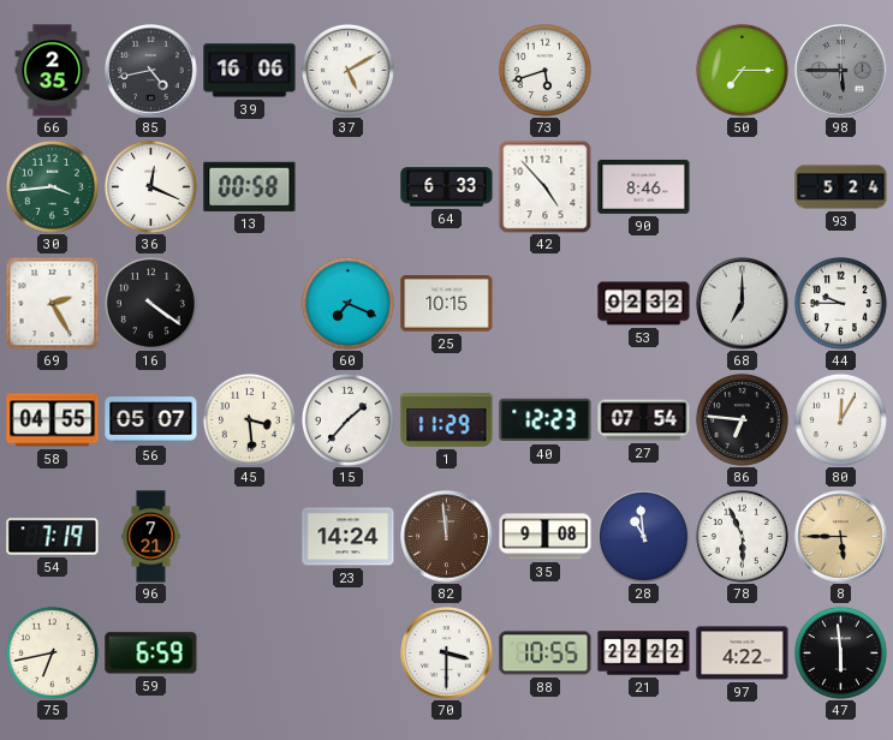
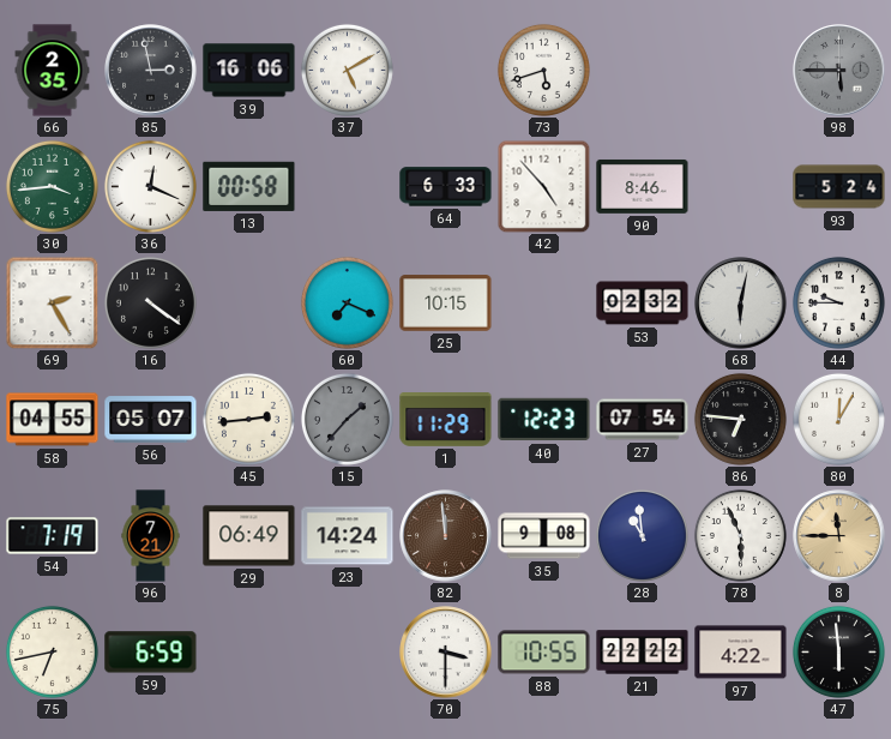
85: 4:43 -> 2:58
50: 7:15 -> none
68: 7:00 -> 6:02
45: 3:29 -> 2:44
15 dial: white -> grey
29: none -> 06:49
8: 5:45 -> 11:45
